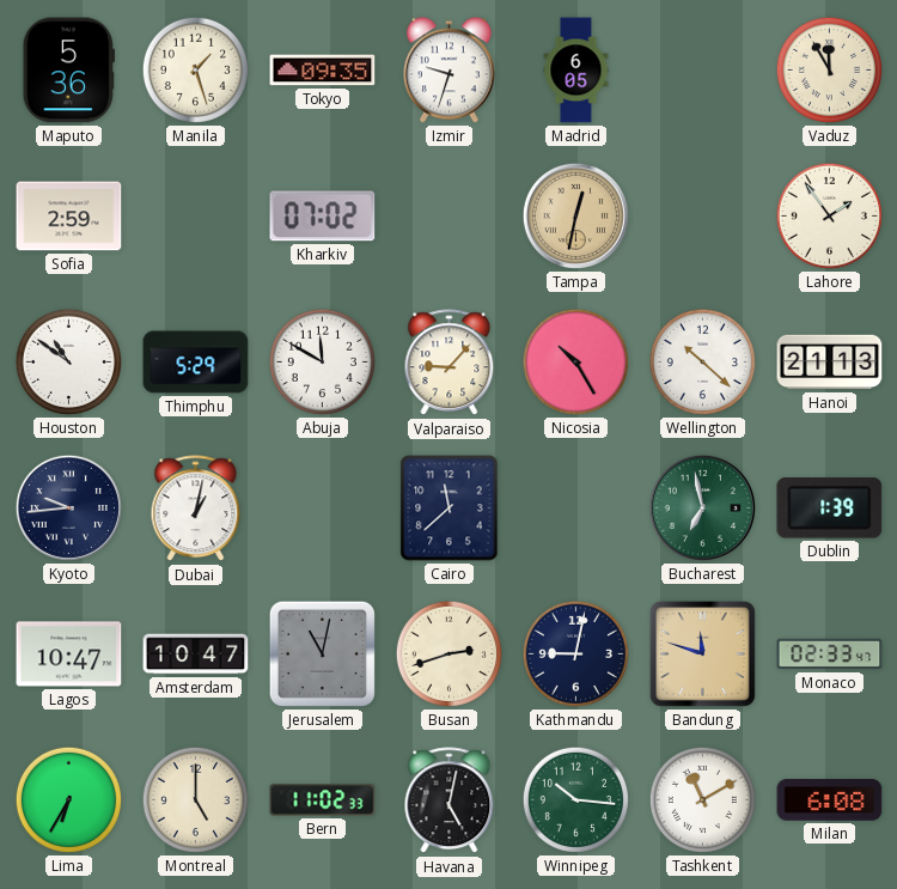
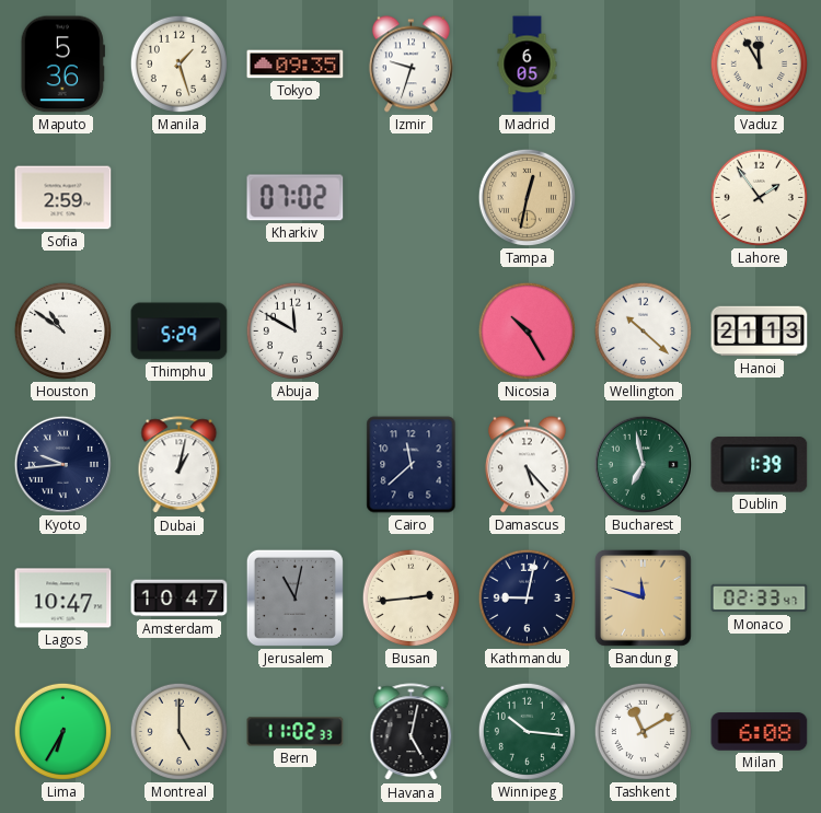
Valparaiso: 9:07 -> none
Damascus: none -> 5:23
Busan: 2:42 -> 2:44
